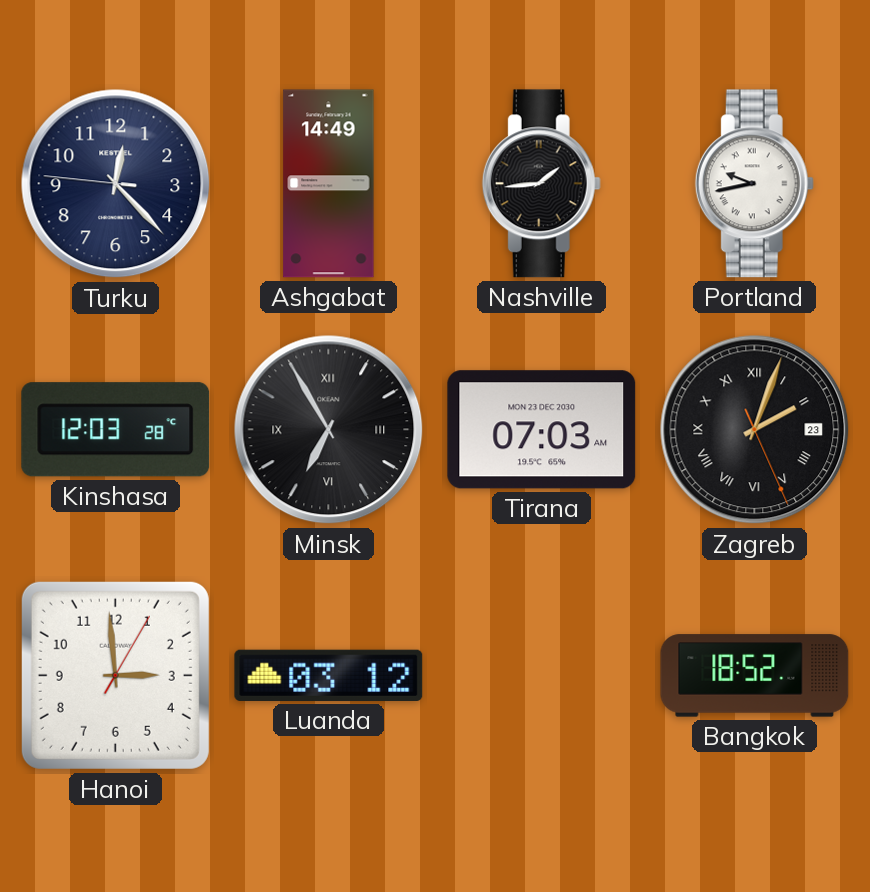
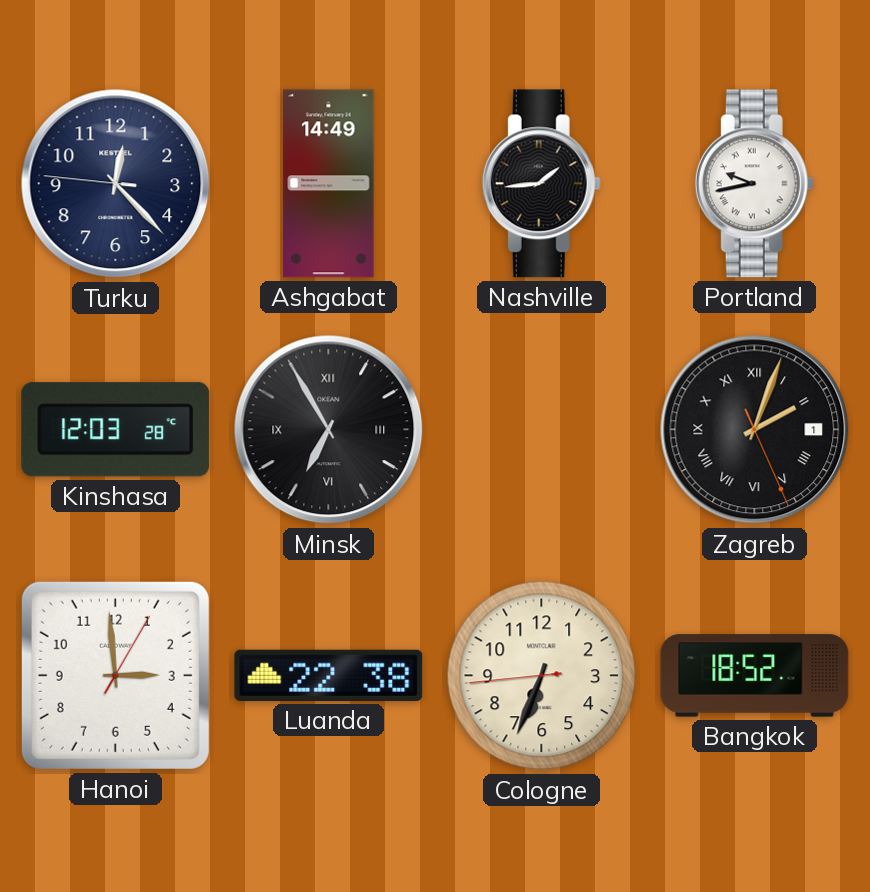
Tirana: 07:03 -> none
Zagreb date: 23 -> 1
Luanda: 03:12 -> 22:38
Cologne: none -> 6:33
